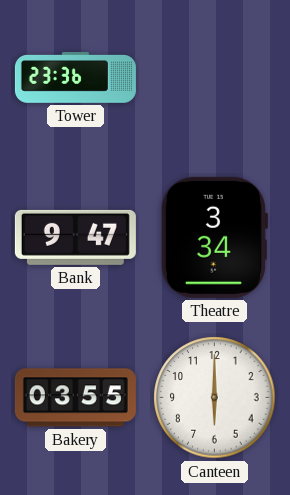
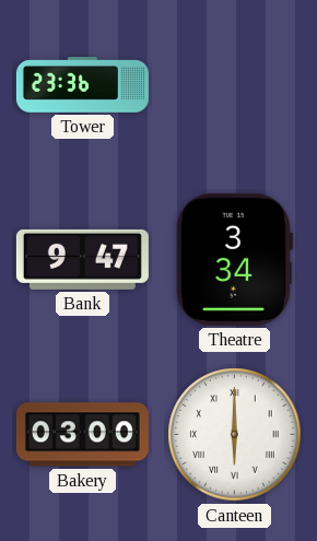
Bakery: 03:55 -> 03:00
Canteen numerals: Arabic -> Roman
